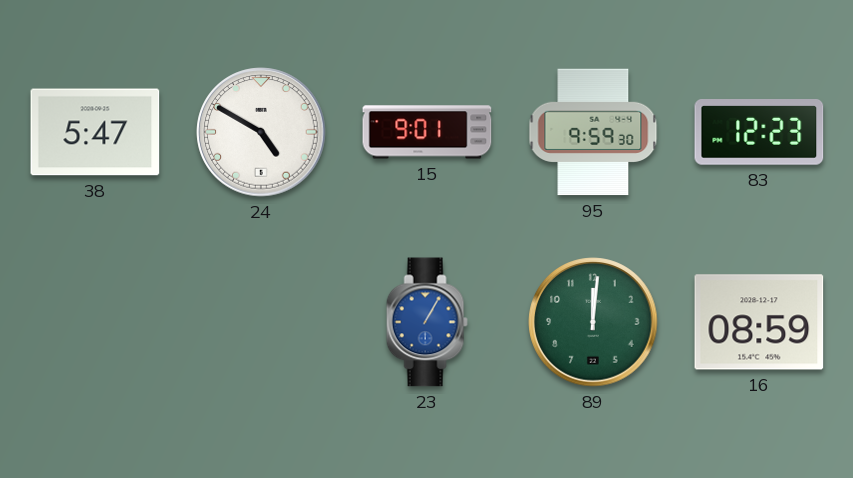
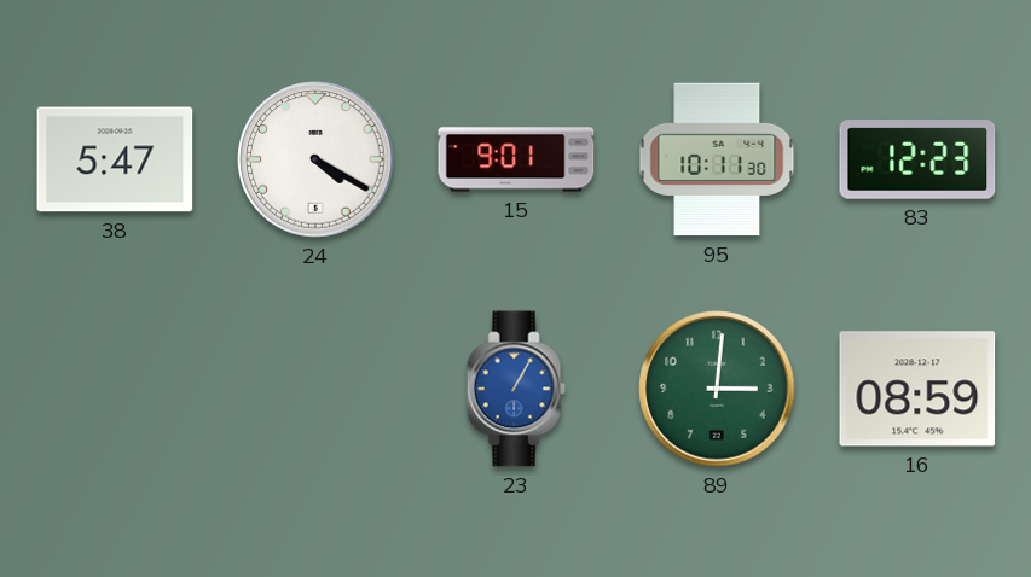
24: 4:50 -> 4:20
95: 9:59 -> 10:11
89: 12:01 -> 3:01
